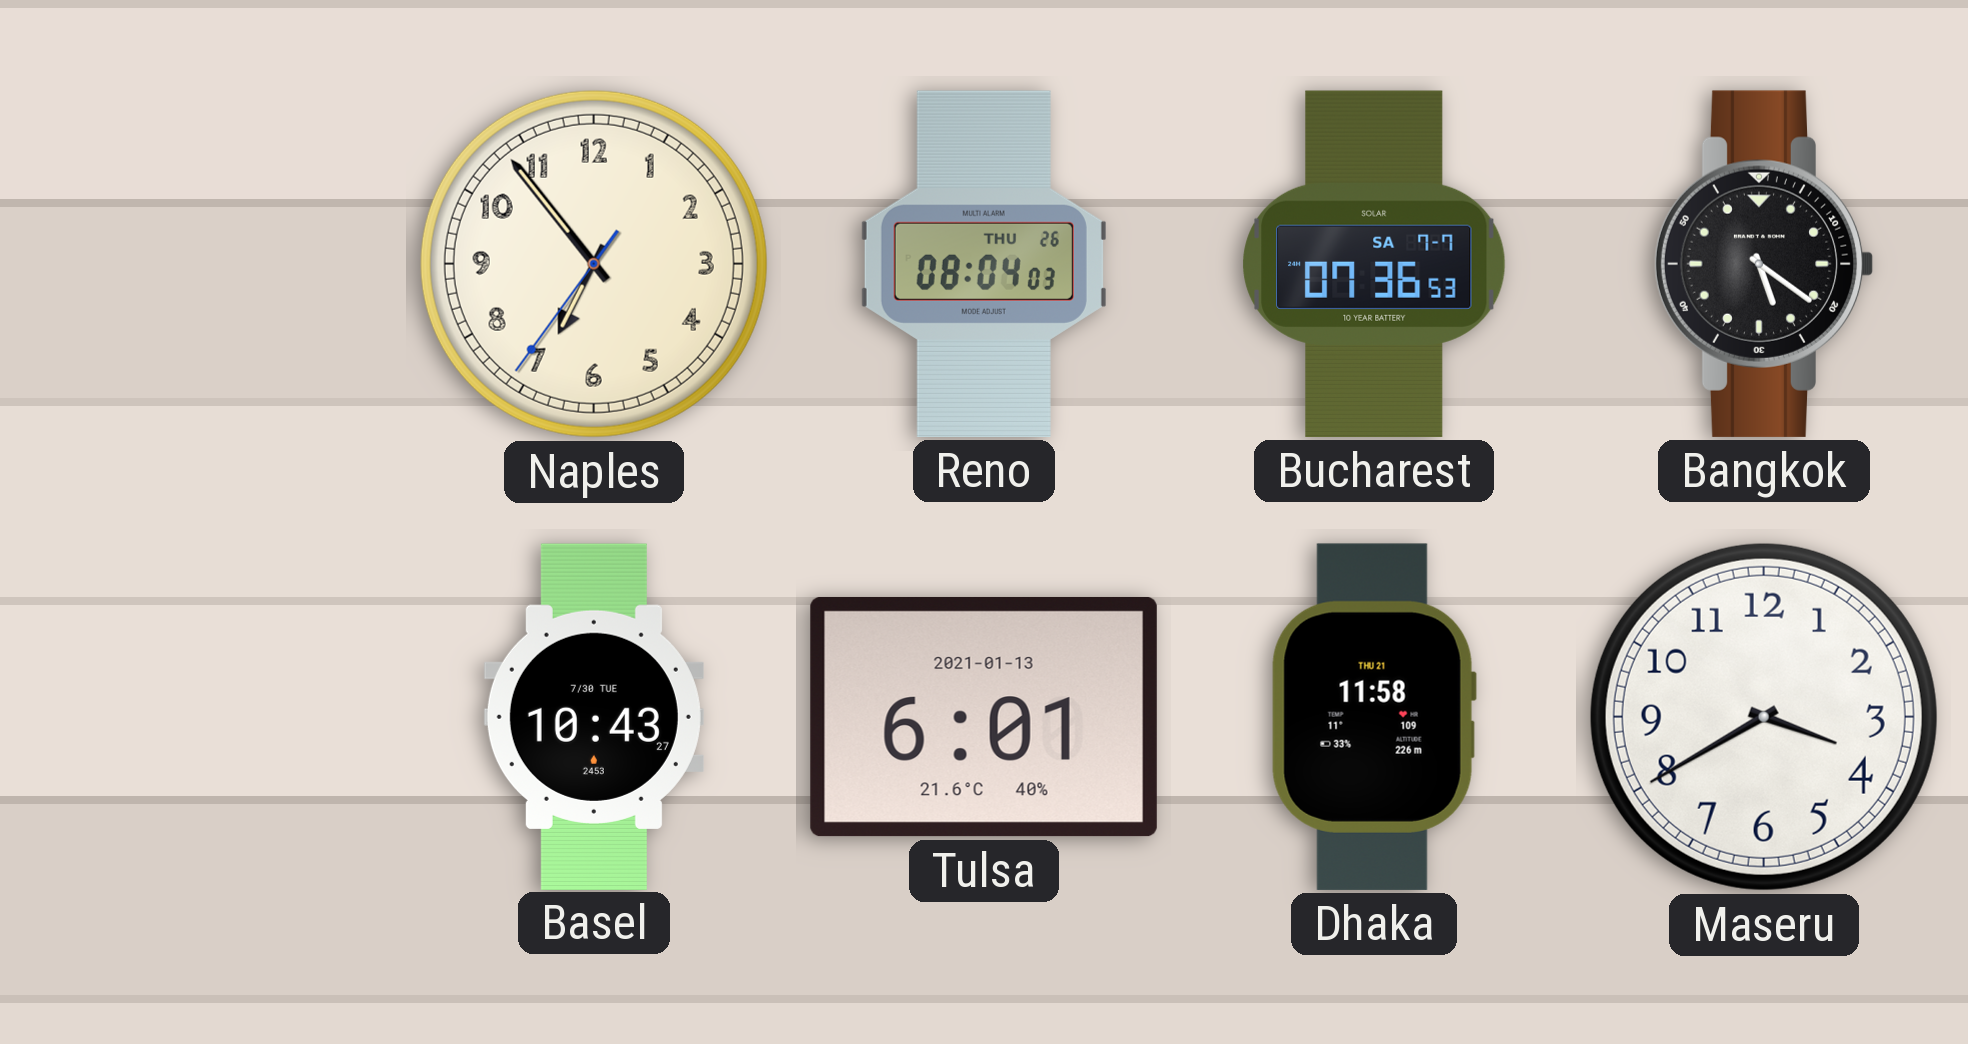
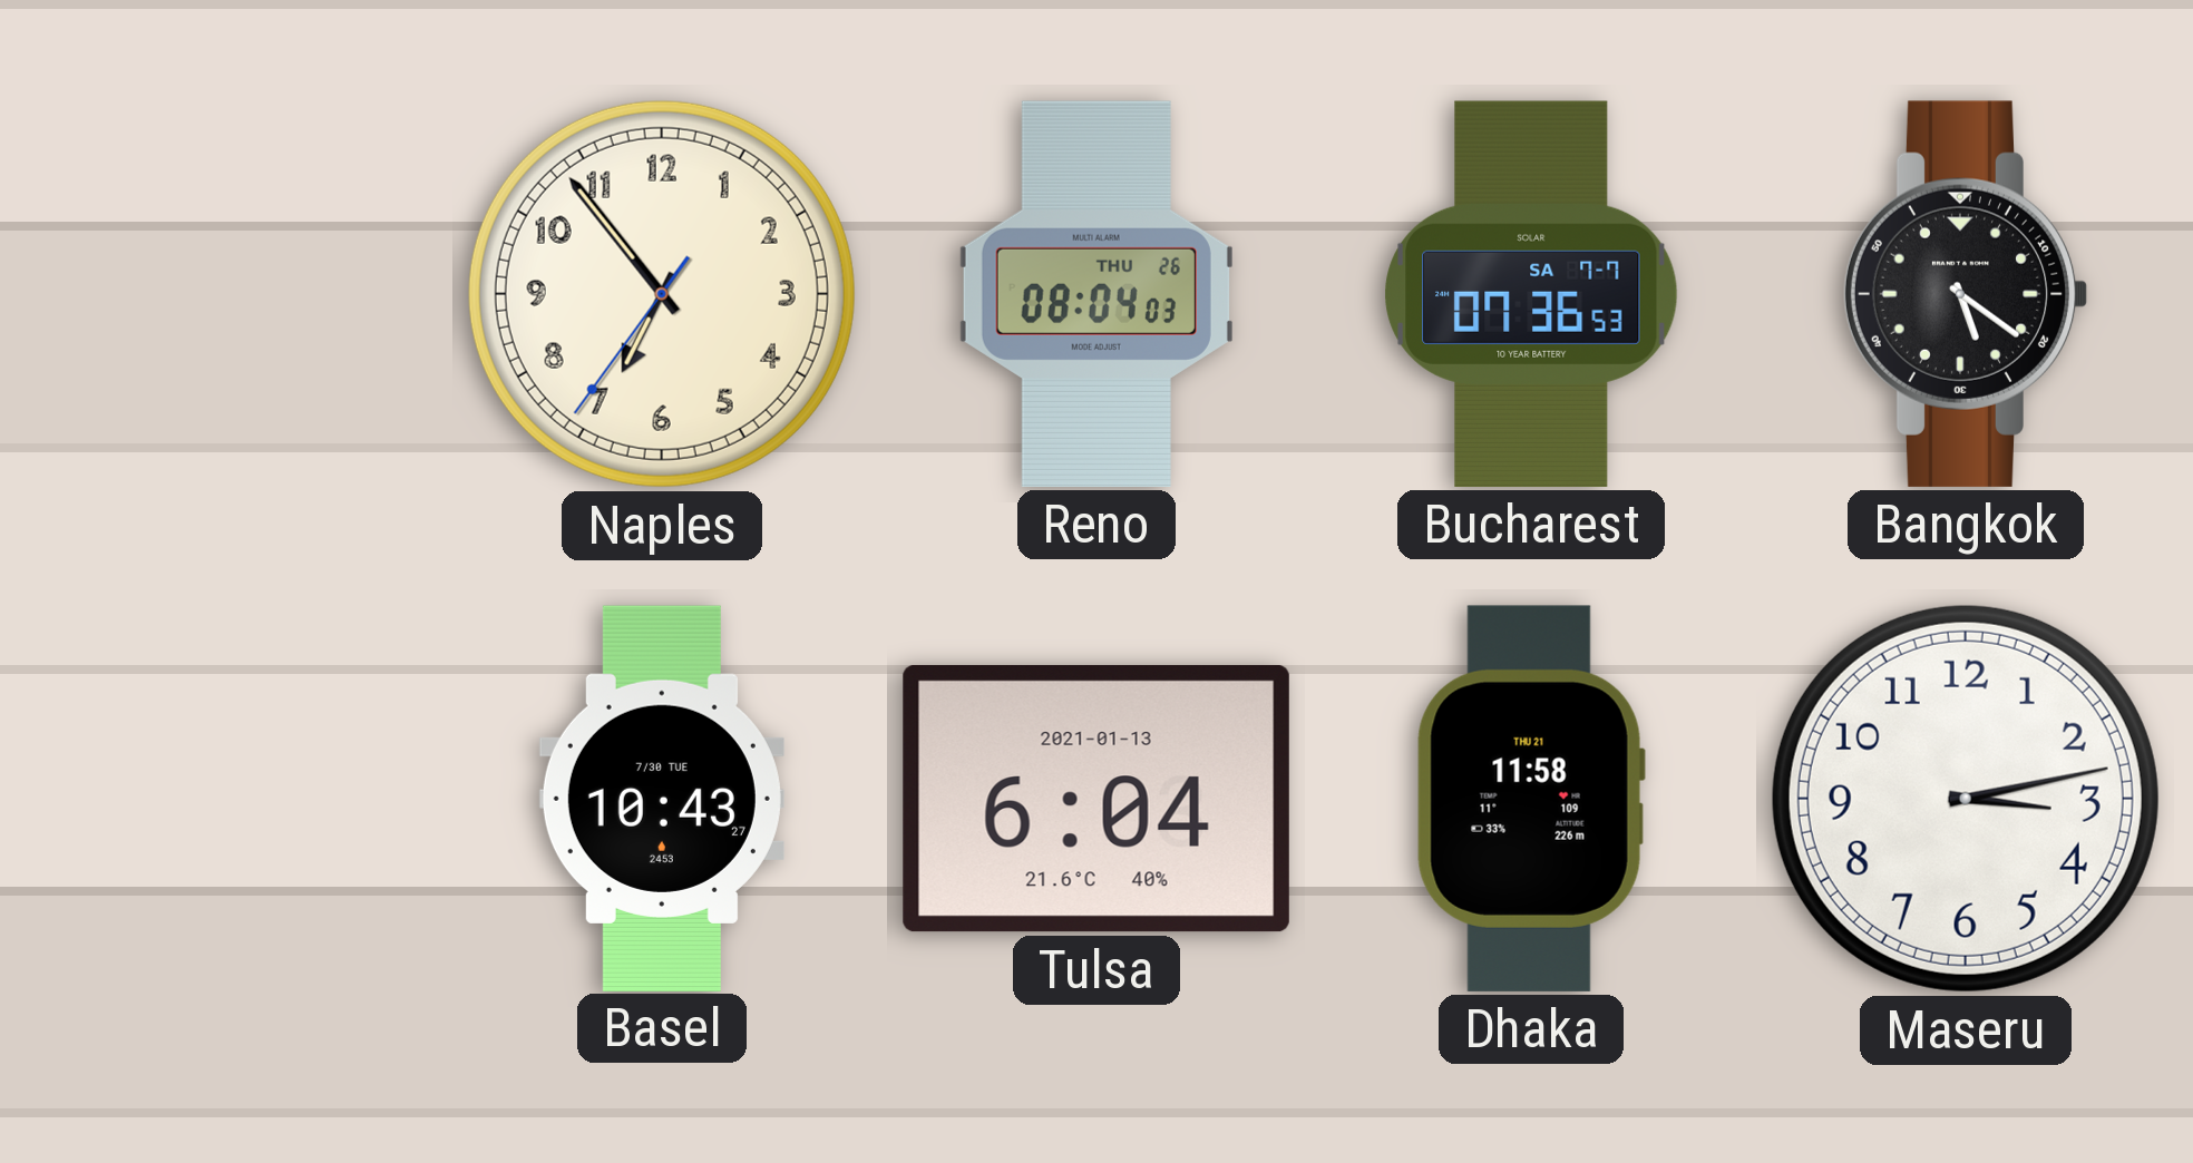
Tulsa: 6:01 -> 6:04
Maseru: 3:40 -> 3:13
